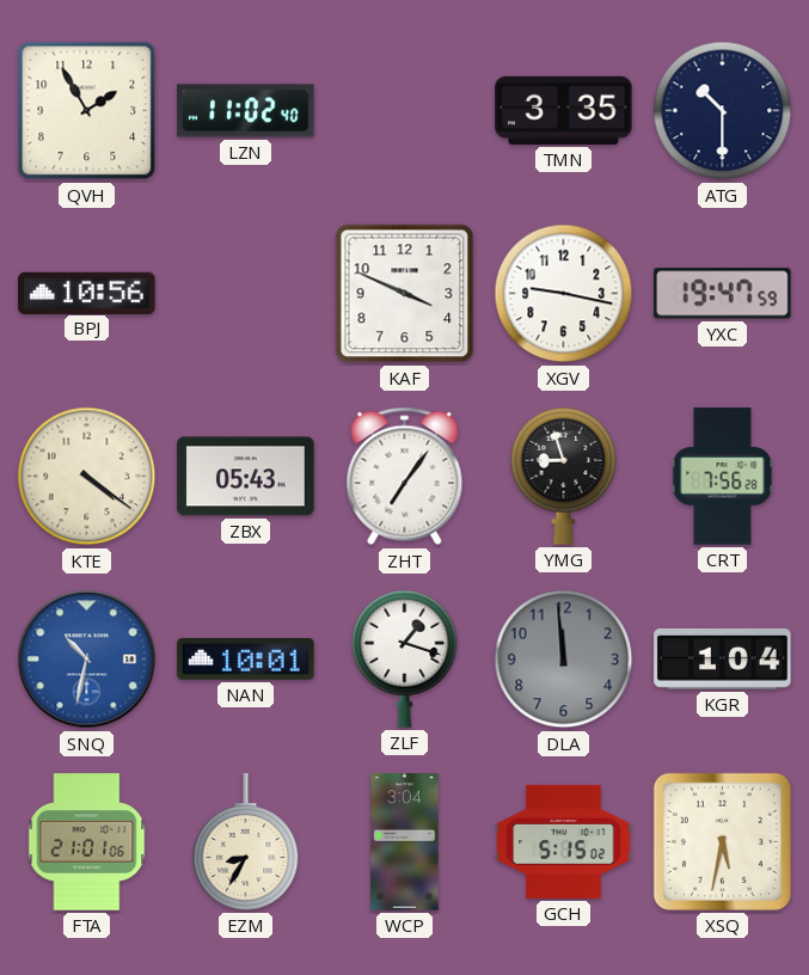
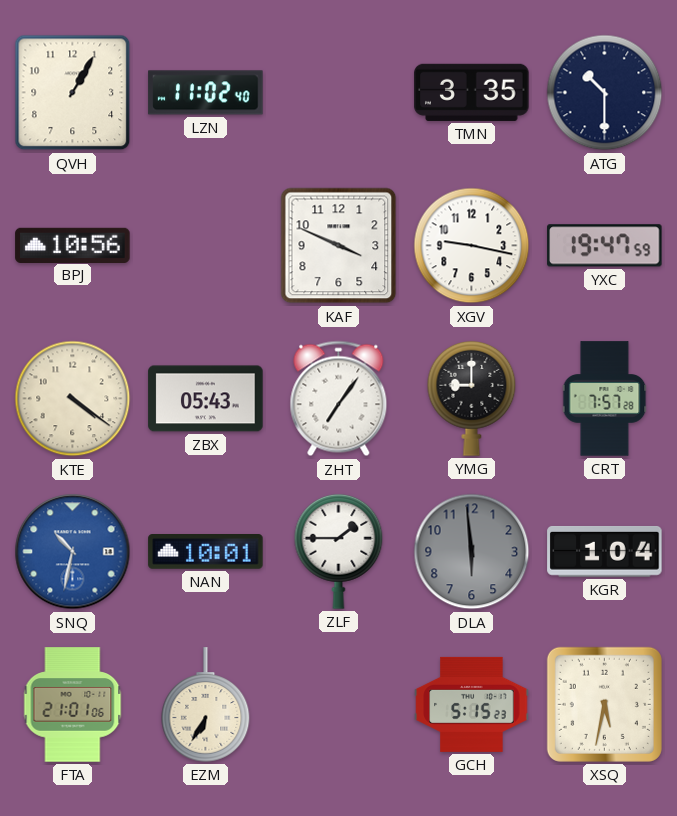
QVH: 1:55 -> 1:05
YMG: 8:57 -> 9:00
CRT: 7:56 -> 7:57
ZLF: 1:18 -> 1:45
DLA: 11:59 -> 5:59
EZM: 8:35 -> 6:35
WCP: 3:04 -> none
GCH: 5:15:02 -> 5:15:23
